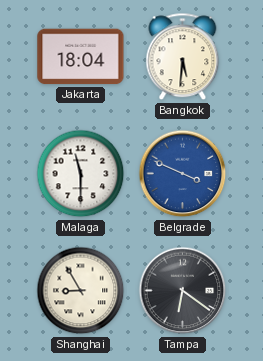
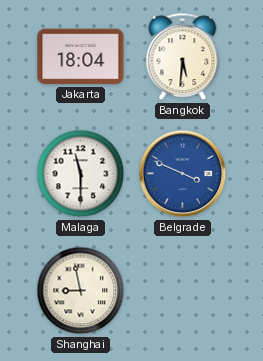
Shanghai: 8:55 -> 8:58
Tampa: 6:21 -> none
